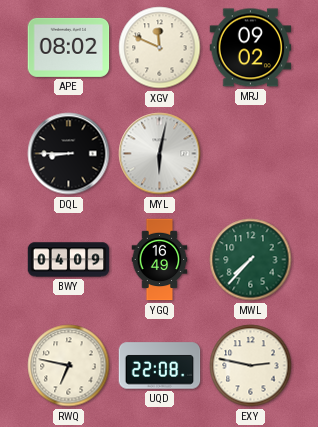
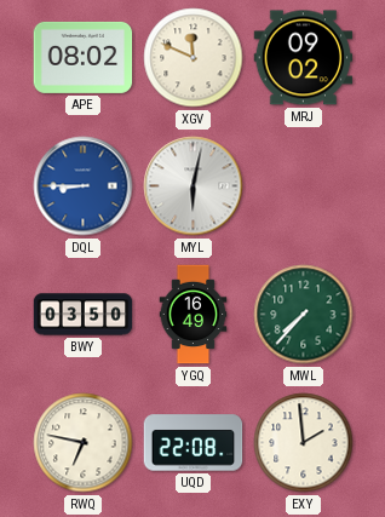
DQL dial: black -> blue
BWY: 04:09 -> 03:50
EXY: 2:47 -> 1:59
